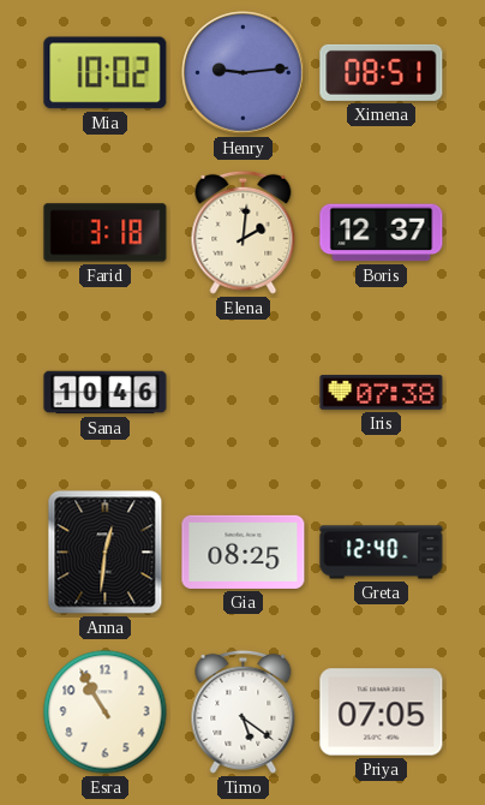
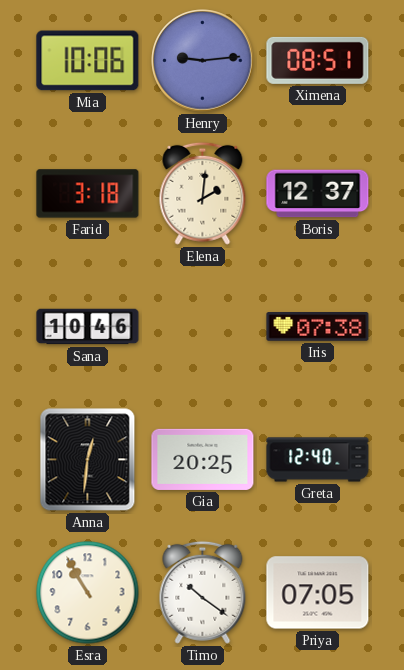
Mia: 10:02 -> 10:06
Gia: 08:25 -> 20:25
Timo: 5:21 -> 10:21
